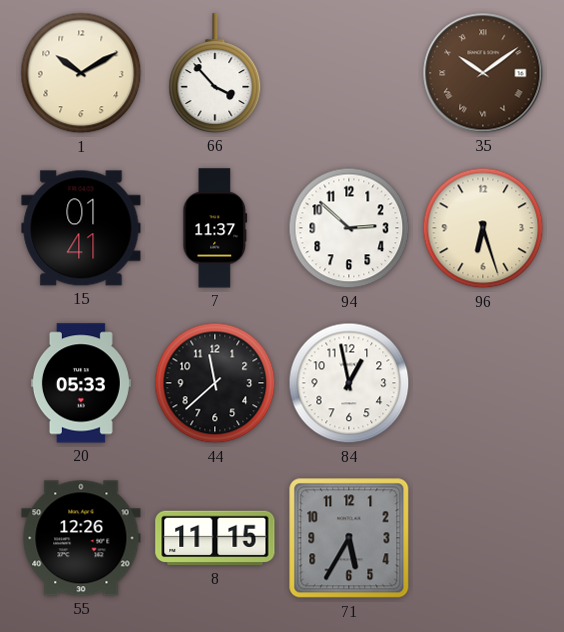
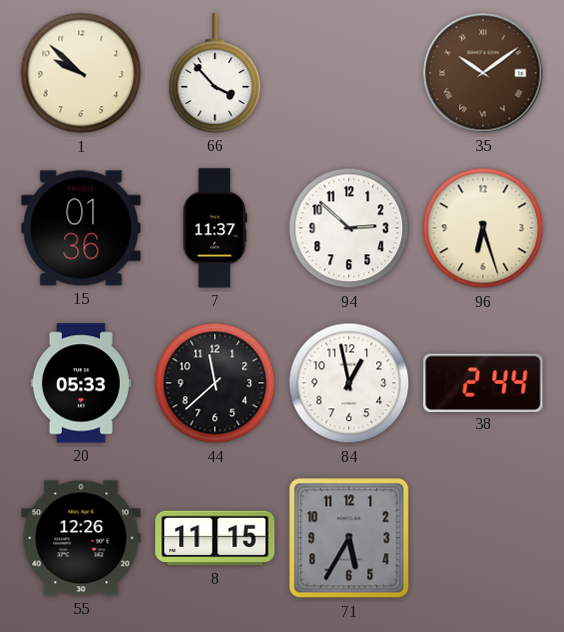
1: 10:10 -> 9:52
15: 01:41 -> 01:36
38: none -> 2:44
